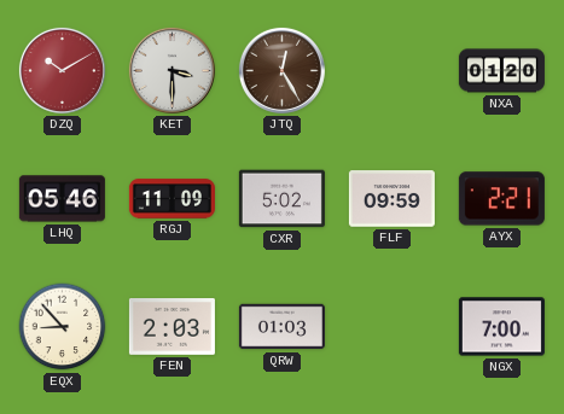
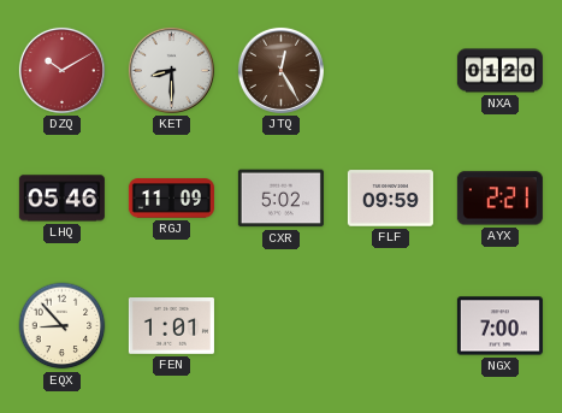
KET: 3:30 -> 8:30
FEN: 2:03 -> 1:01
QRW: 01:03 -> none
